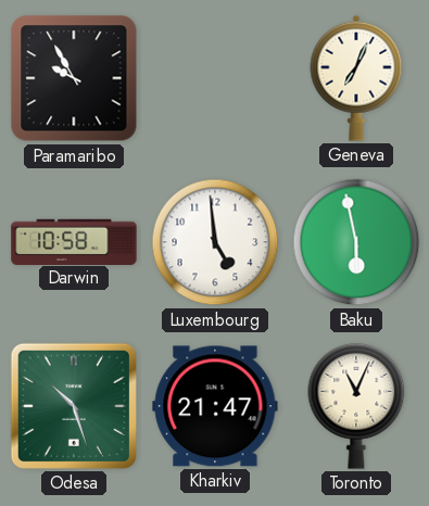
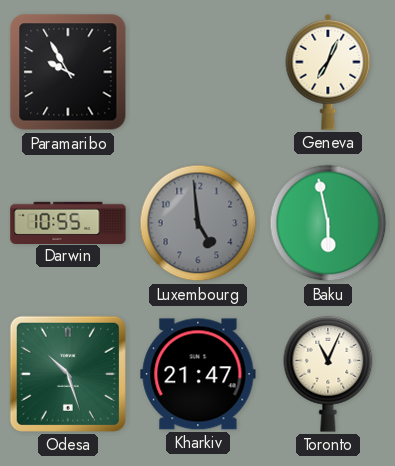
Darwin: 10:58 -> 10:55
Luxembourg dial: white -> grey
